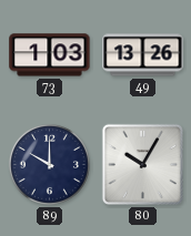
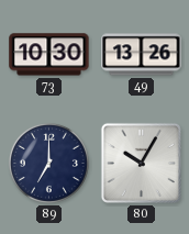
73: 1:03 -> 10:30
89: 10:00 -> 7:00
